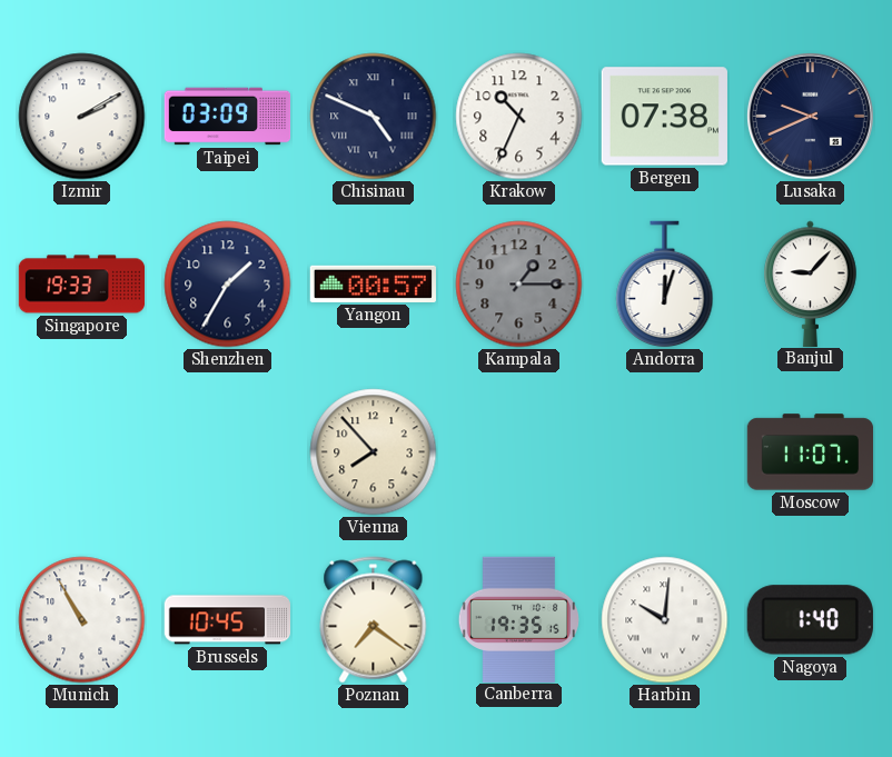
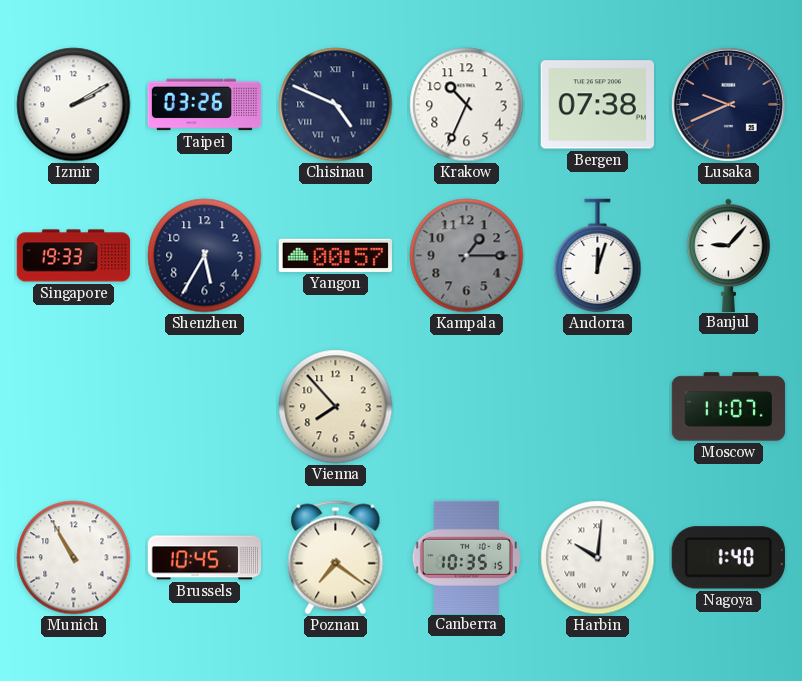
Taipei: 03:09 -> 03:26
Shenzhen: 1:35 -> 5:35
Canberra: 19:35 -> 10:35
